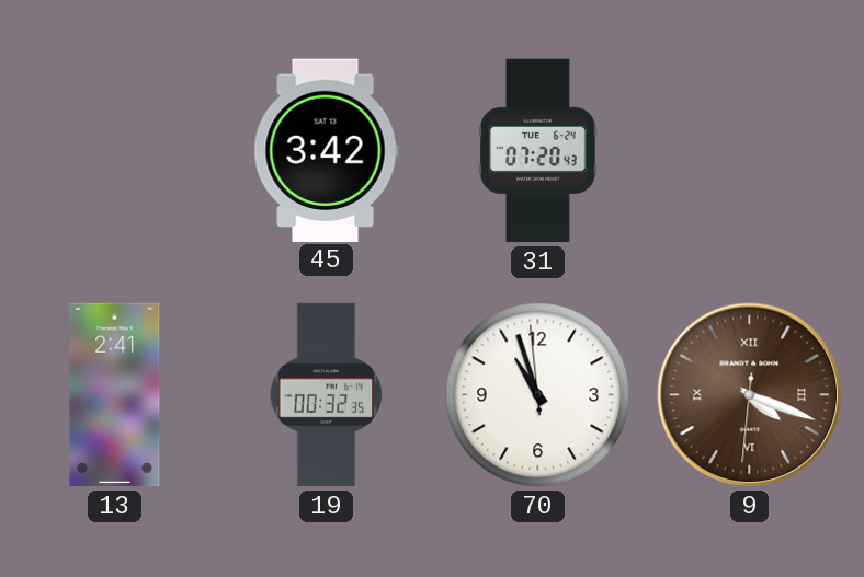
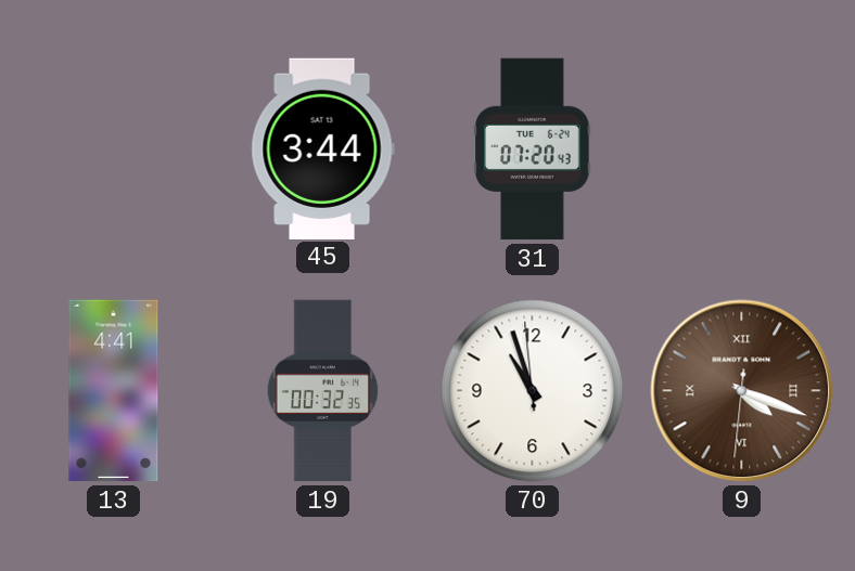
45: 3:42 -> 3:44
13: 2:41 -> 4:41
